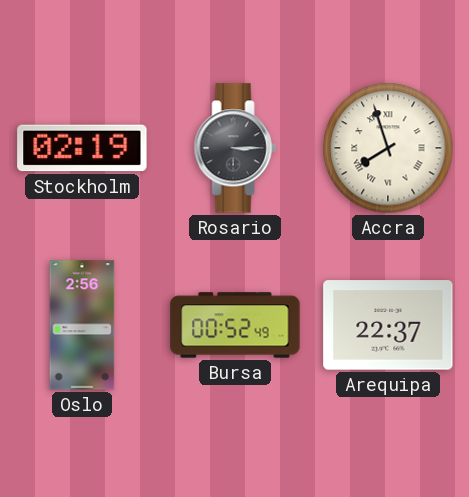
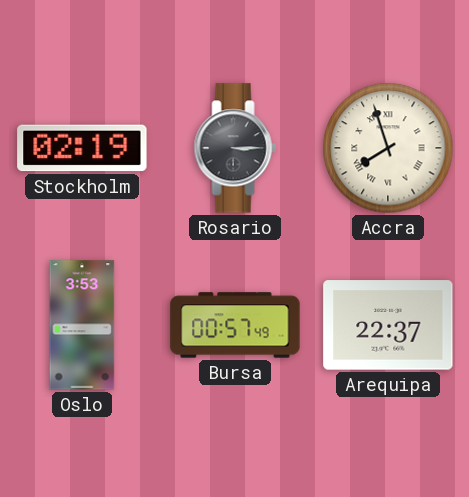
Oslo: 2:56 -> 3:53
Bursa: 00:52 -> 00:57
